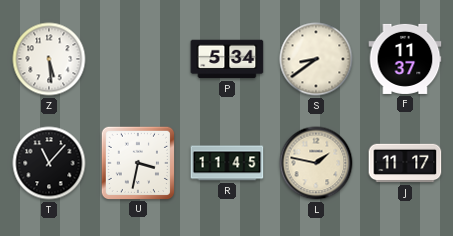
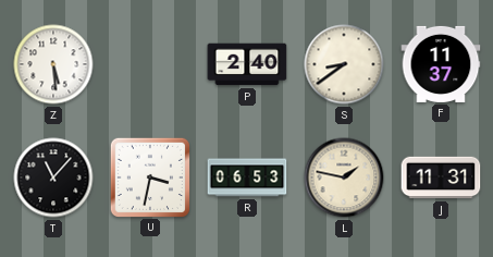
P: 5:34 -> 2:40
R: 11:45 -> 06:53
J: 11:17 -> 11:31
